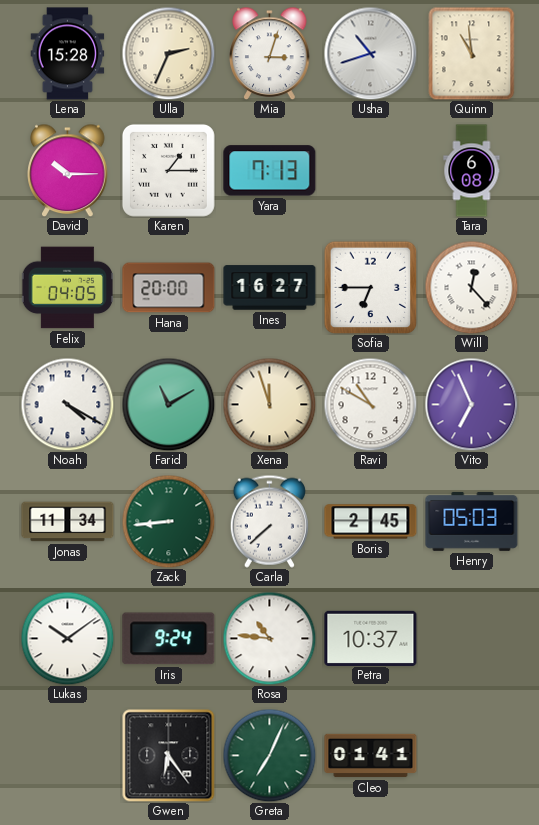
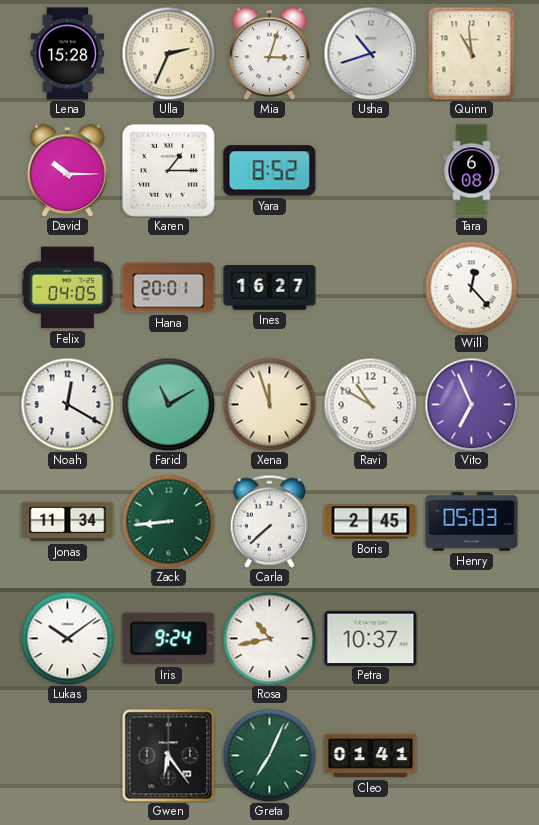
Yara: 7:13 -> 8:52
Hana: 20:00 -> 20:01
Sofia: 6:45 -> none
Noah: 4:20 -> 12:20
Rosa: 10:46 -> 10:43
